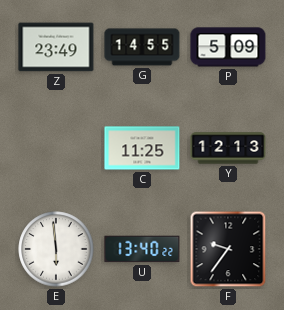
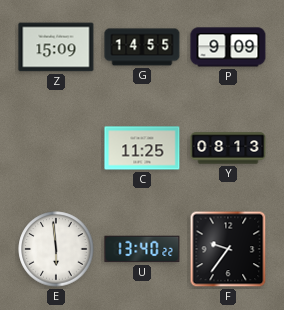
Z: 23:49 -> 15:09
P: 5:09 -> 9:09
Y: 12:13 -> 08:13
